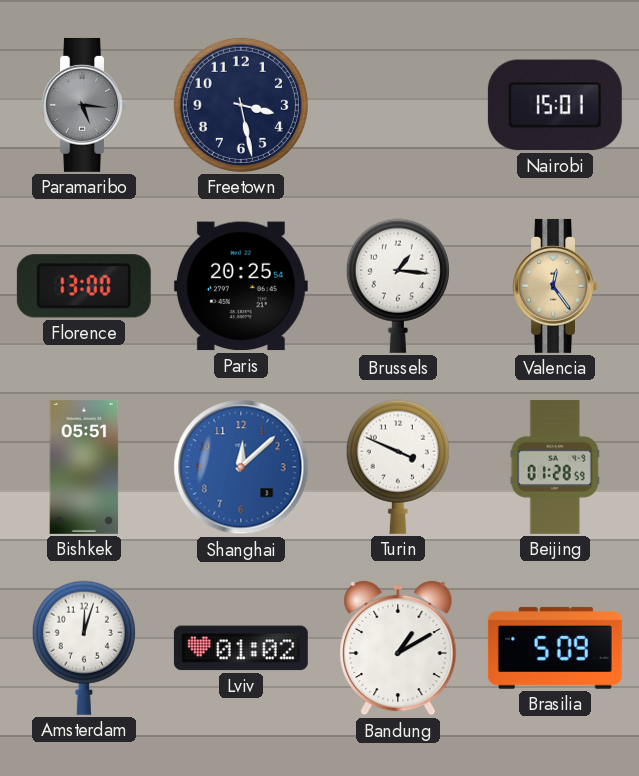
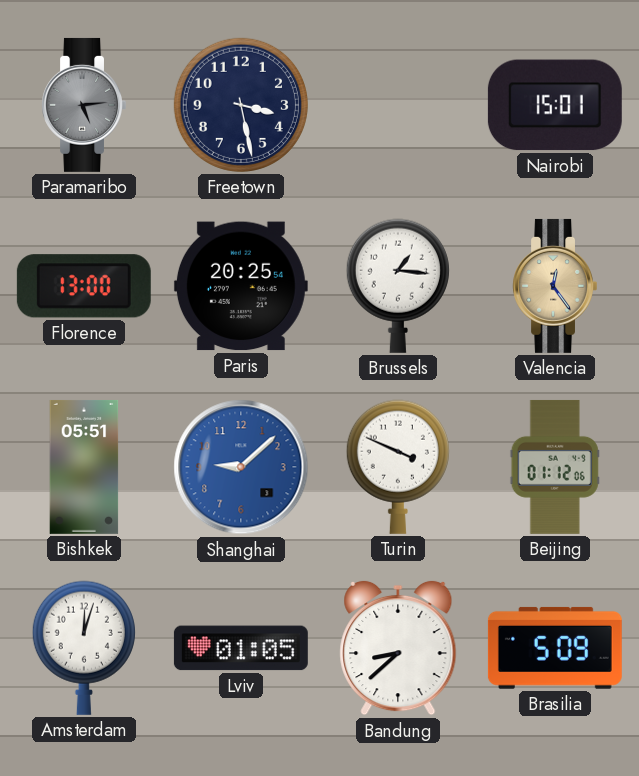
Paramaribo: 5:16 -> 5:14
Shanghai: 12:08 -> 9:08
Beijing: 01:28 -> 01:12
Lviv: 01:02 -> 01:05
Bandung: 1:10 -> 8:38
